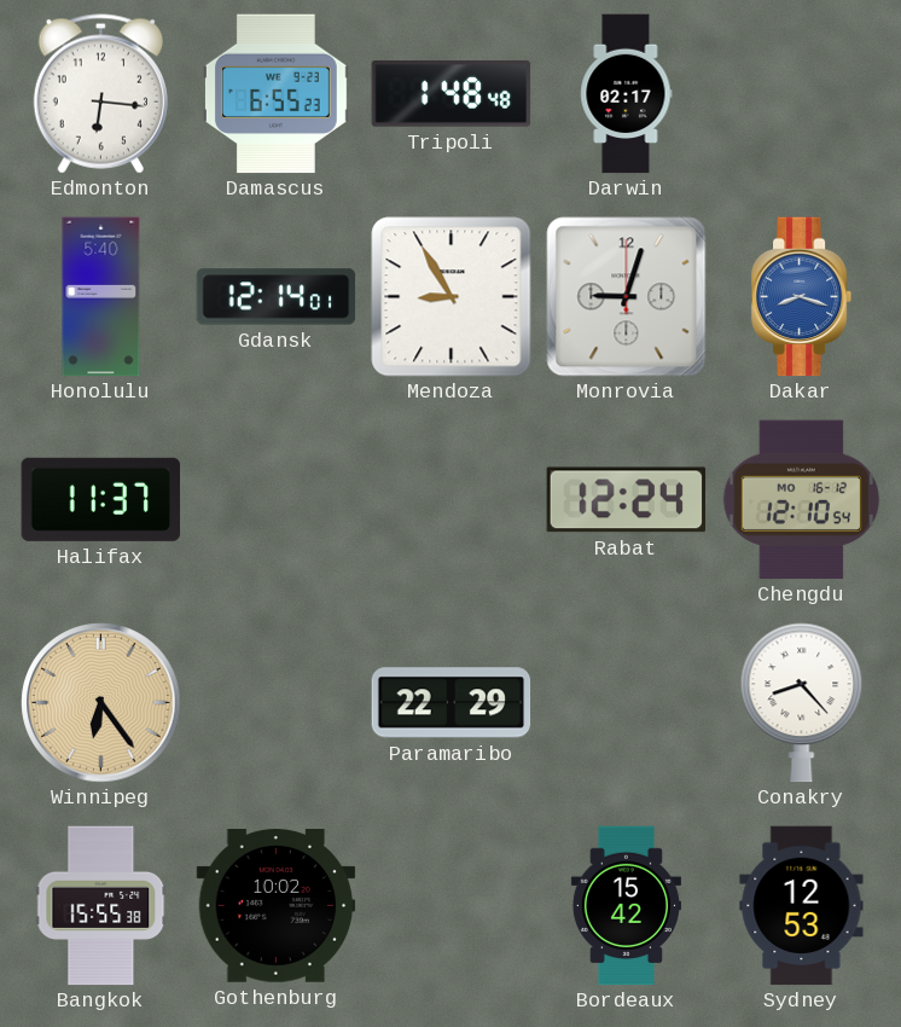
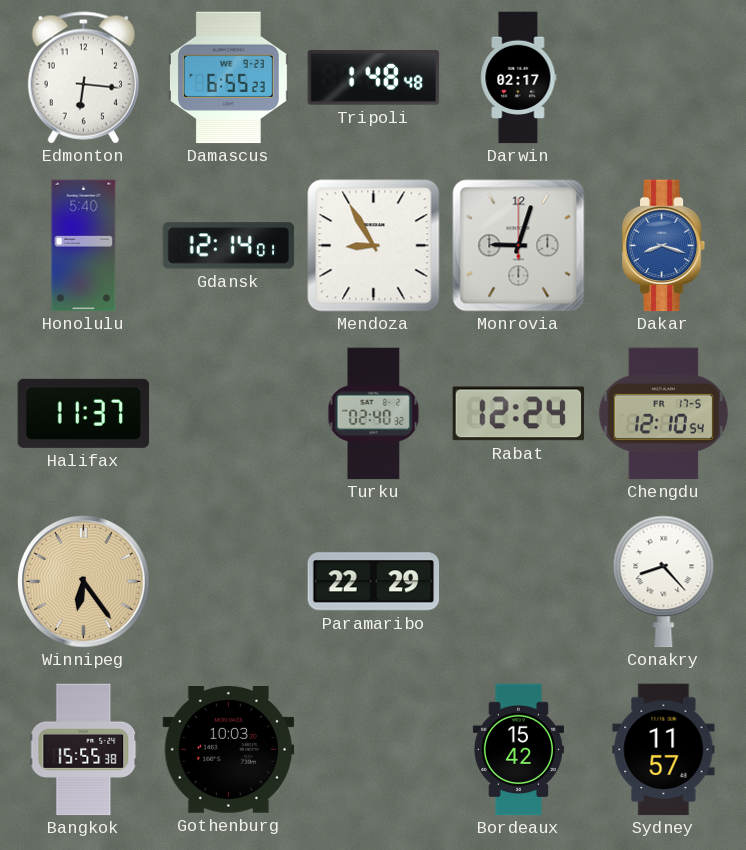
Turku: none -> 02:40
Chengdu date: MO 16-12 -> FR 17-5
Gothenburg: 10:02 -> 10:03
Sydney: 12:53 -> 11:57
